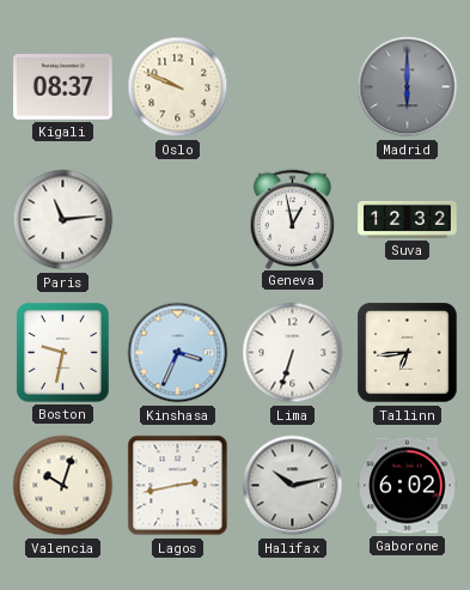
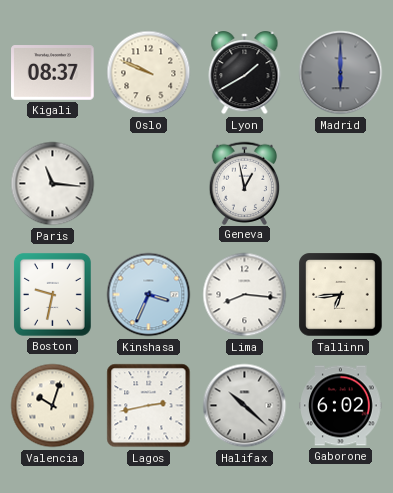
Lyon: none -> 1:40
Paris: 11:14 -> 11:16
Suva: 12:32 -> none
Lima: 6:33 -> 8:16
Halifax: 10:13 -> 10:22
